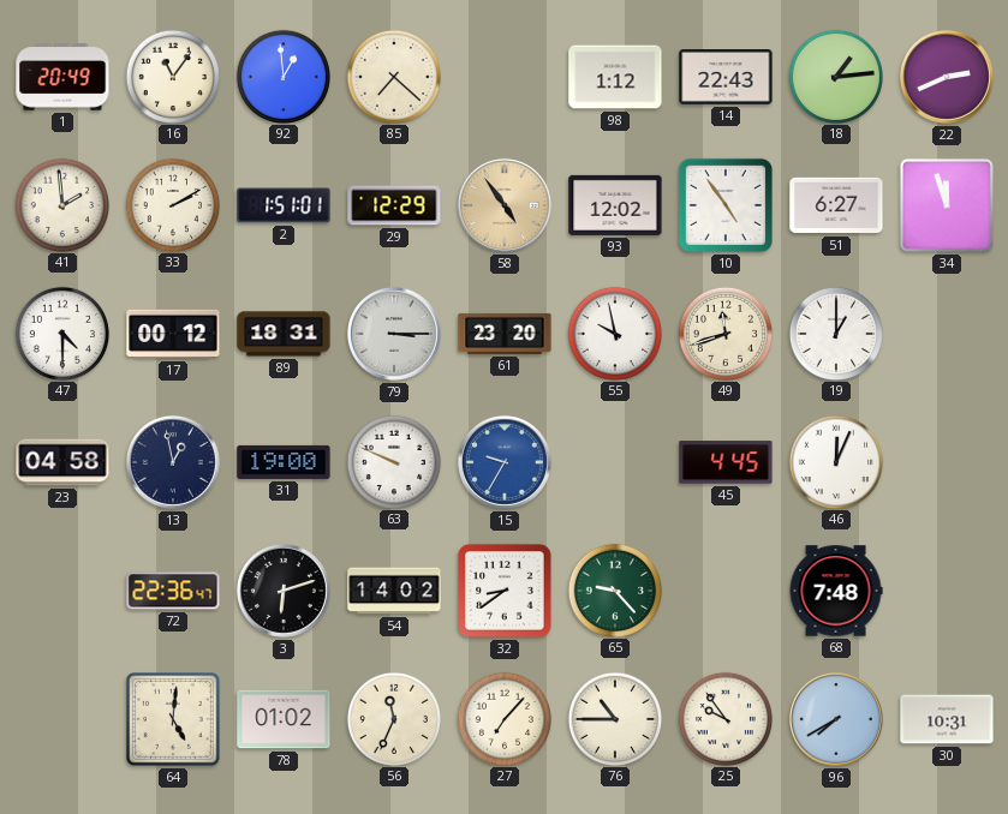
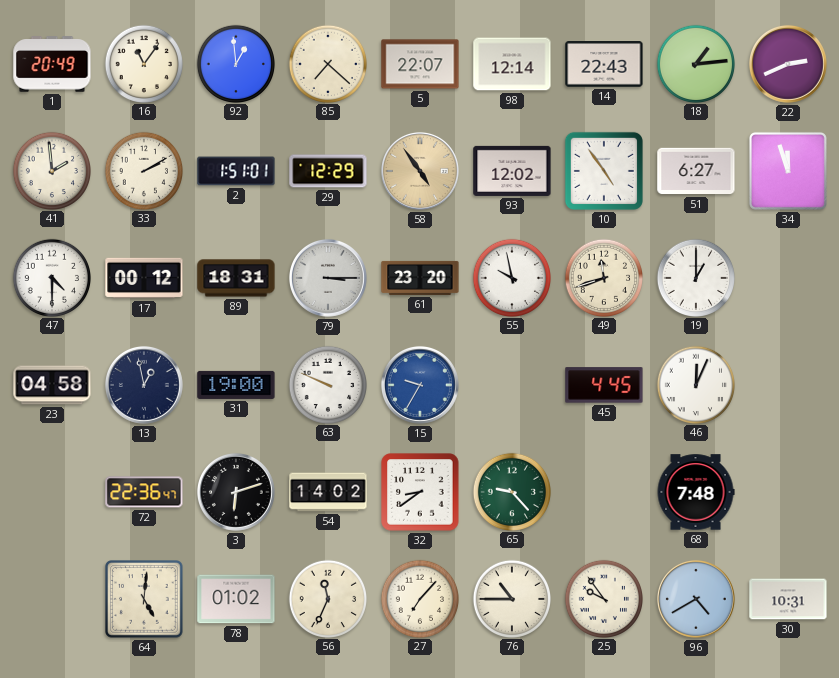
5: none -> 22:07
98: 1:12 -> 12:14
96: 7:40 -> 4:40
